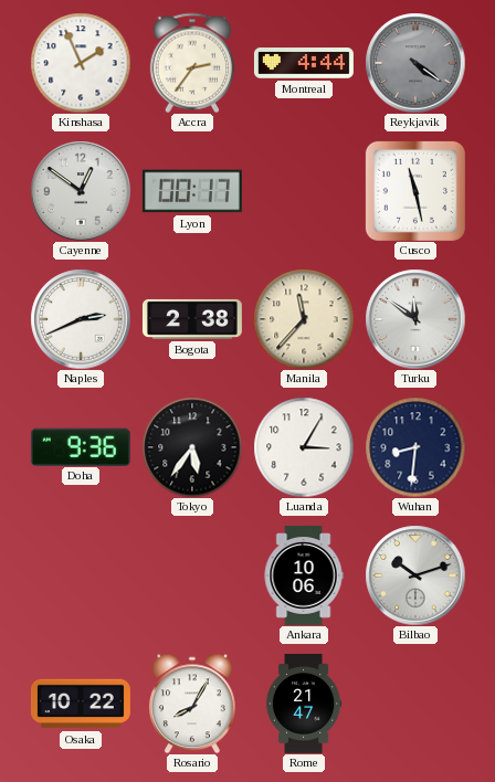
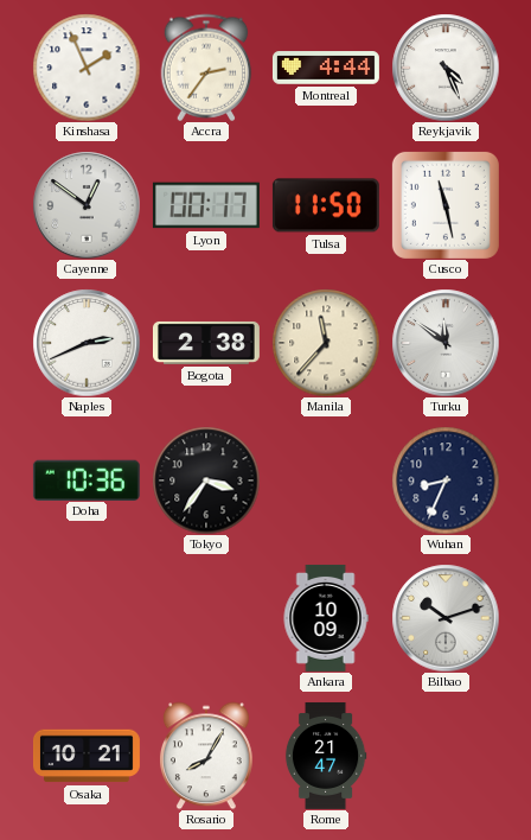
Reykjavik: 4:21 -> 4:26
Reykjavik dial: grey -> white
Tulsa: none -> 11:50
Doha: 9:36 -> 10:36
Tokyo: 5:36 -> 3:36
Luanda: 3:05 -> none
Wuhan: 8:31 -> 8:34
Ankara: 10:06 -> 10:09
Osaka: 10:22 -> 10:21
